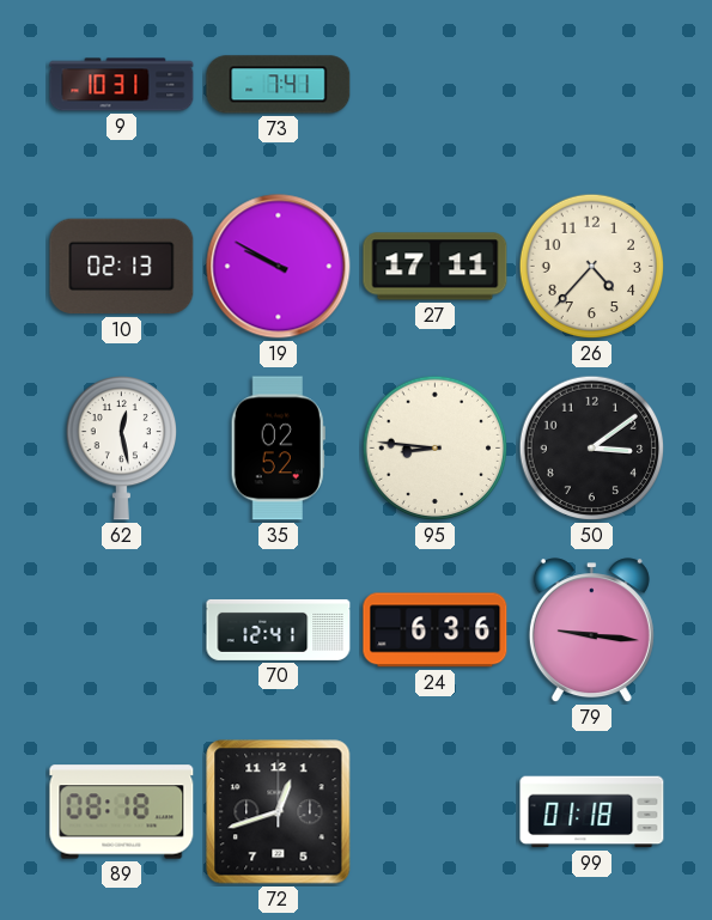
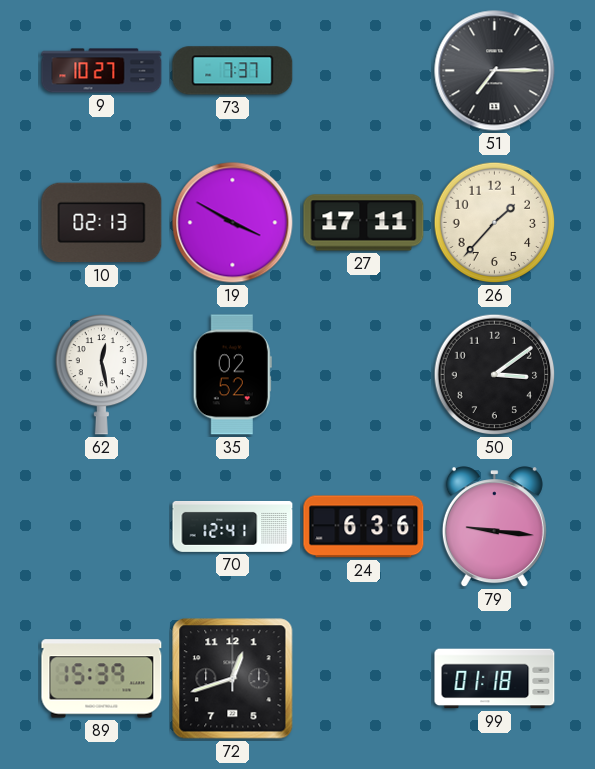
9: 10:31 -> 10:27
73: 7:41 -> 7:37
51: none -> 7:15
19: 9:50 -> 3:50
26: 4:37 -> 1:37
95: 8:46 -> none
89: 08:18 -> 15:39
